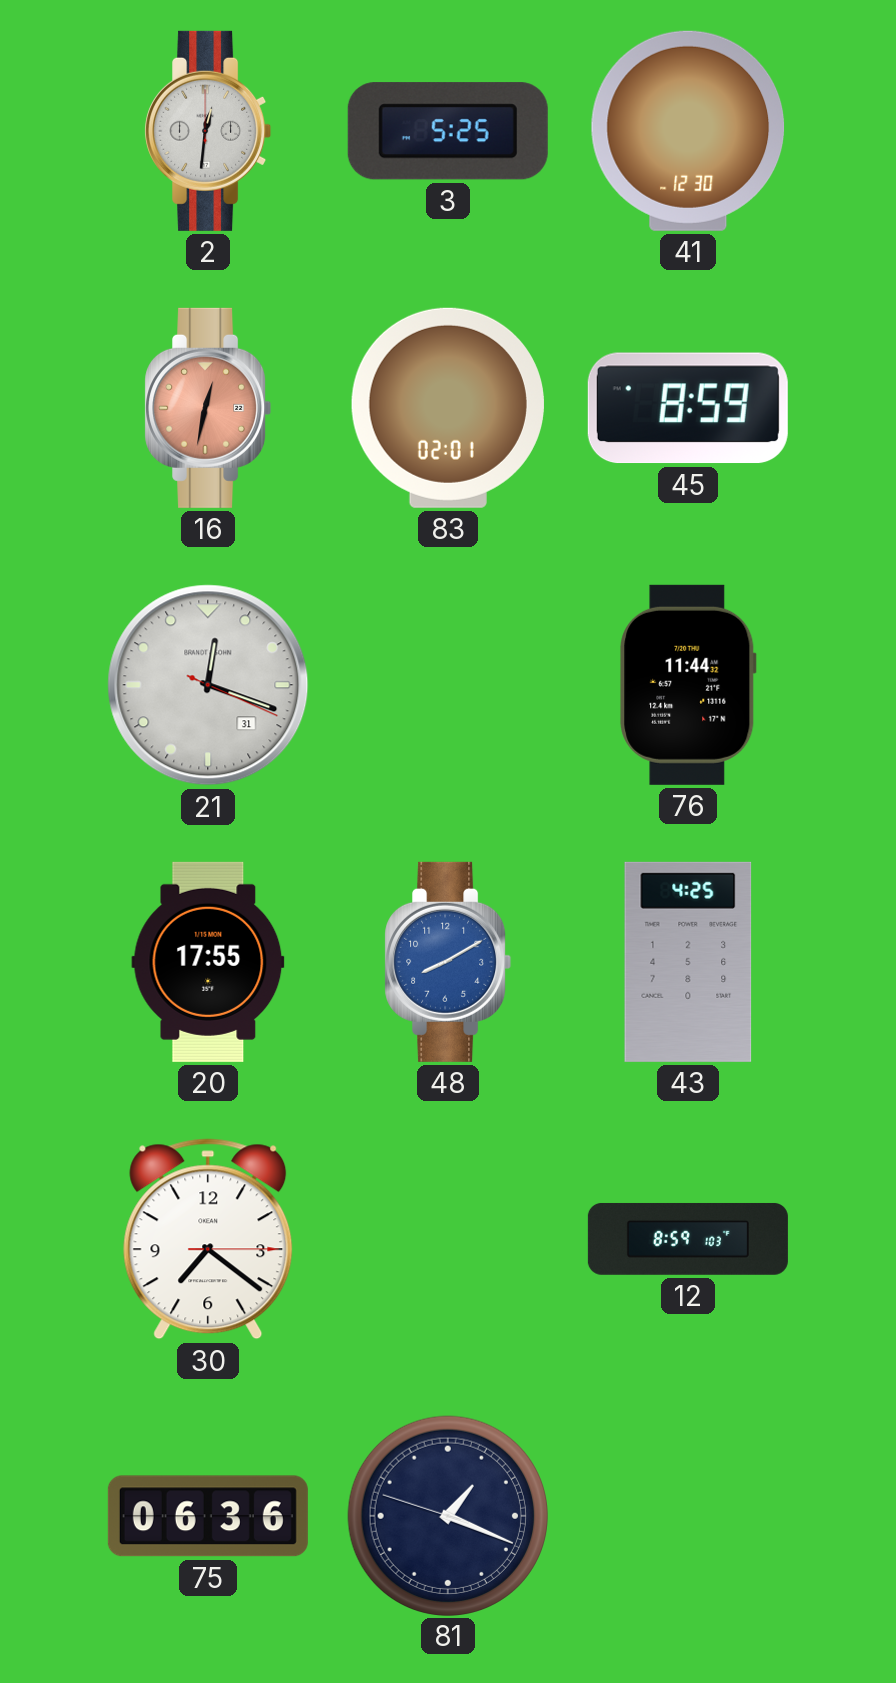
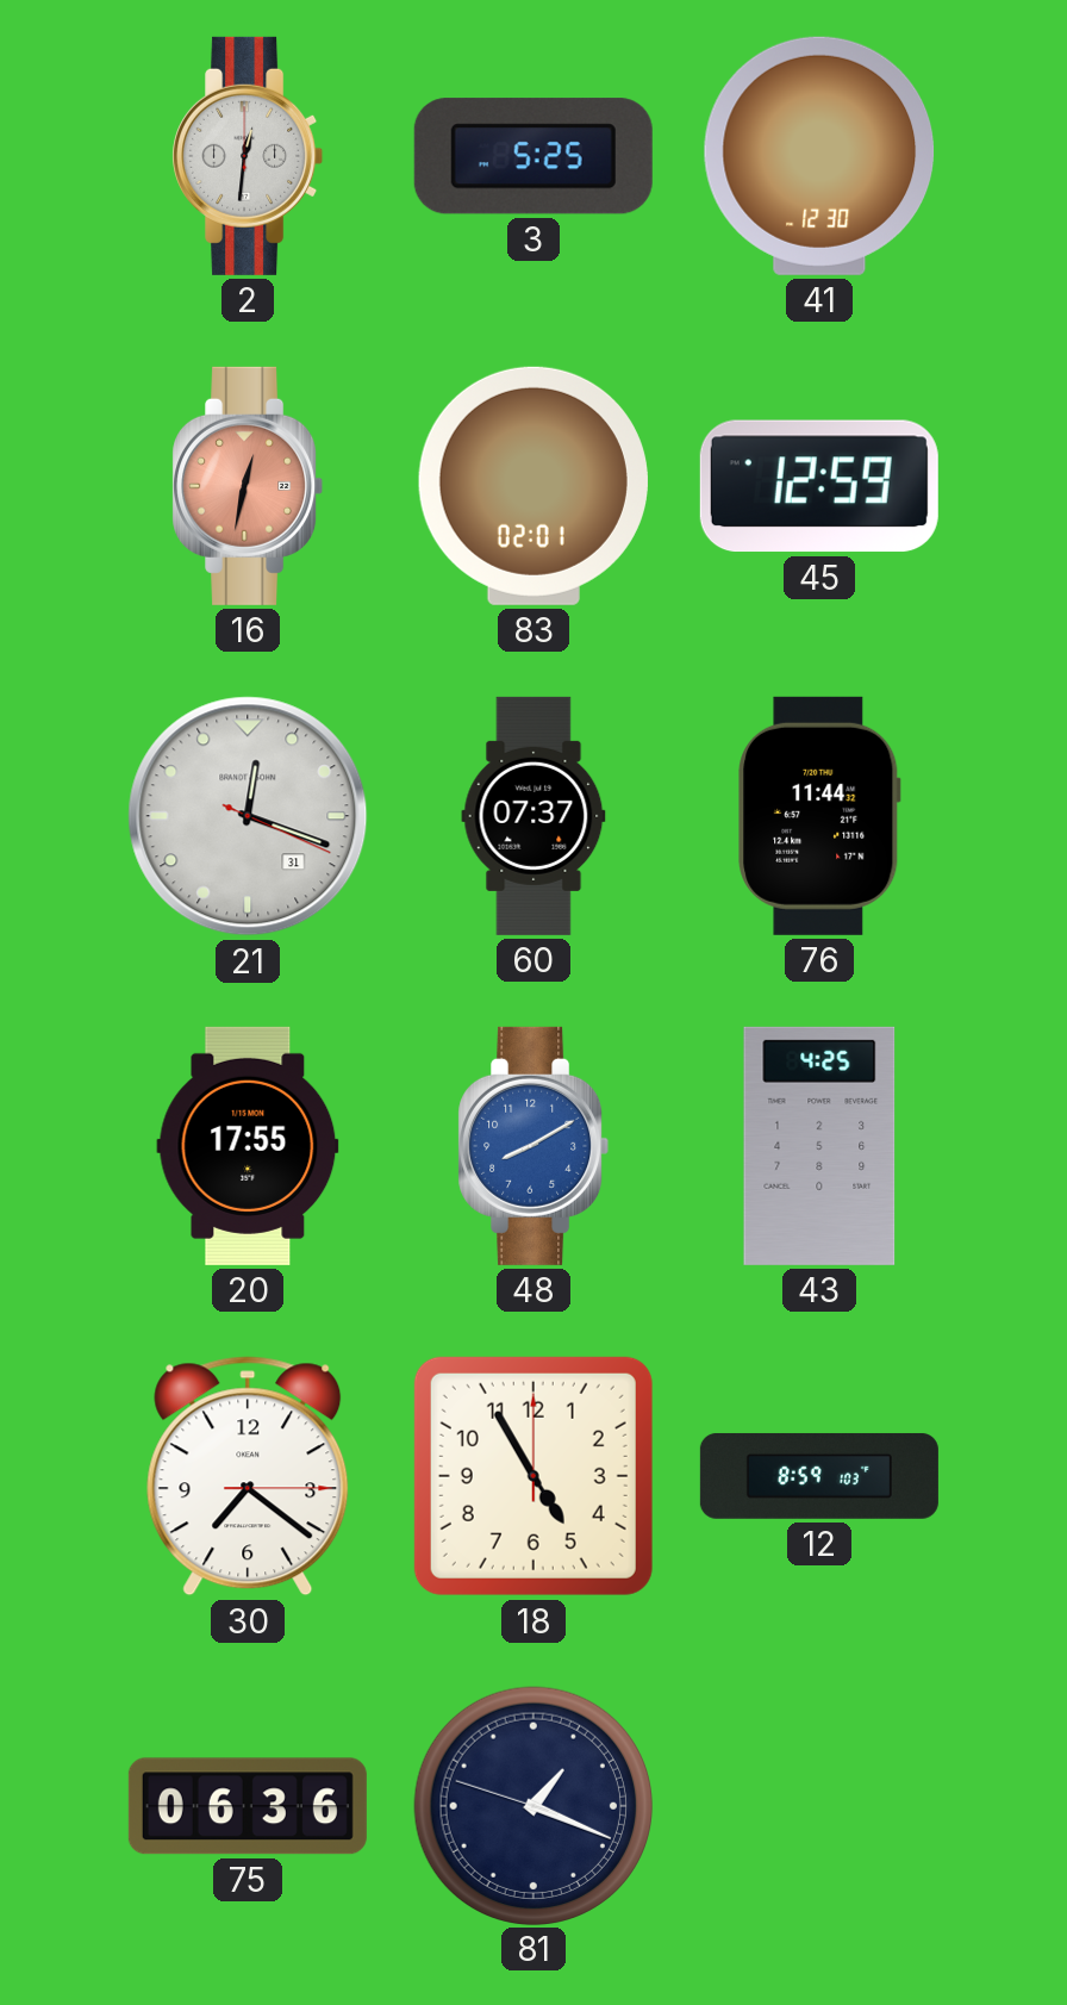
45: 8:59 -> 12:59
60: none -> 07:37
18: none -> 4:55
